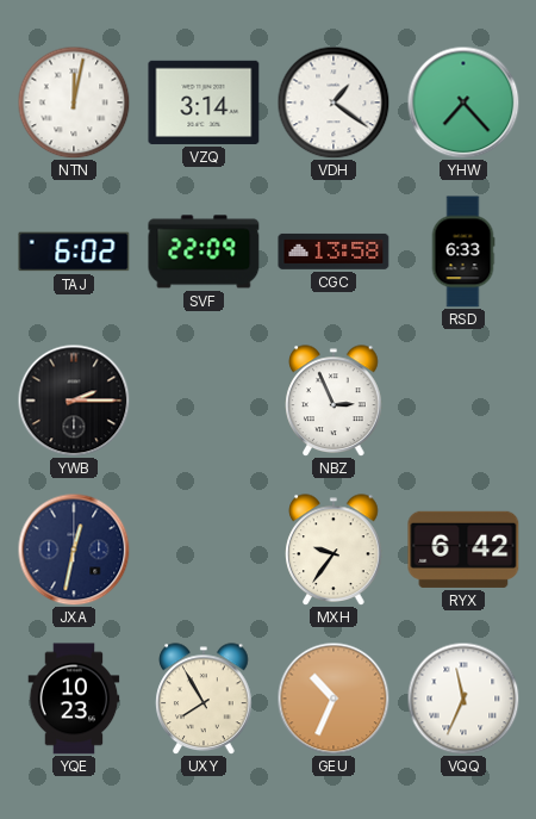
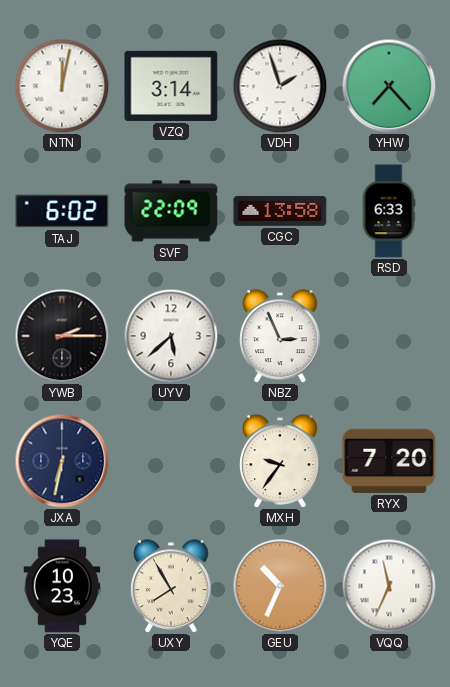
VDH: 1:21 -> 1:57
UYV: none -> 5:38
JXA: 12:32 -> 6:32
RYX: 6:42 -> 7:20
